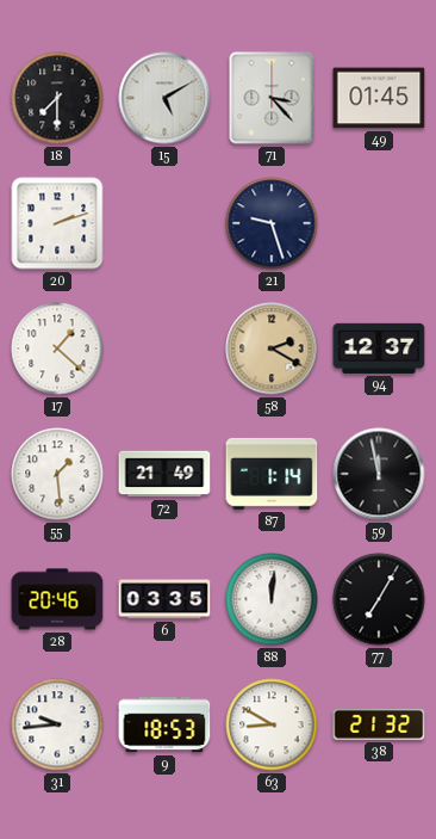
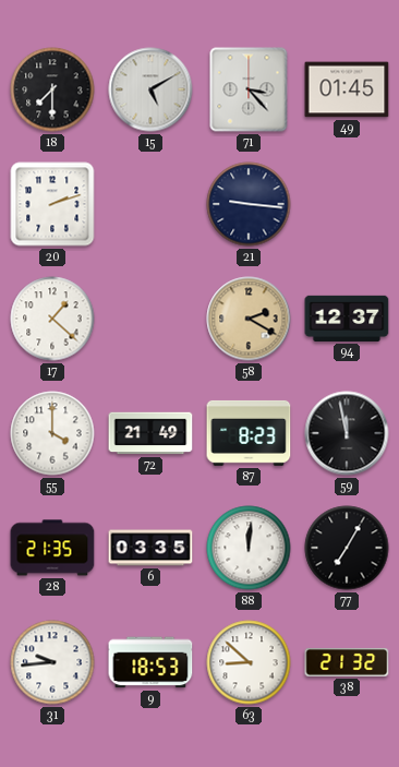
21: 9:27 -> 9:16
55: 1:29 -> 4:00
87: 1:14 -> 8:23
28: 20:46 -> 21:35
63: 8:50 -> 8:52
